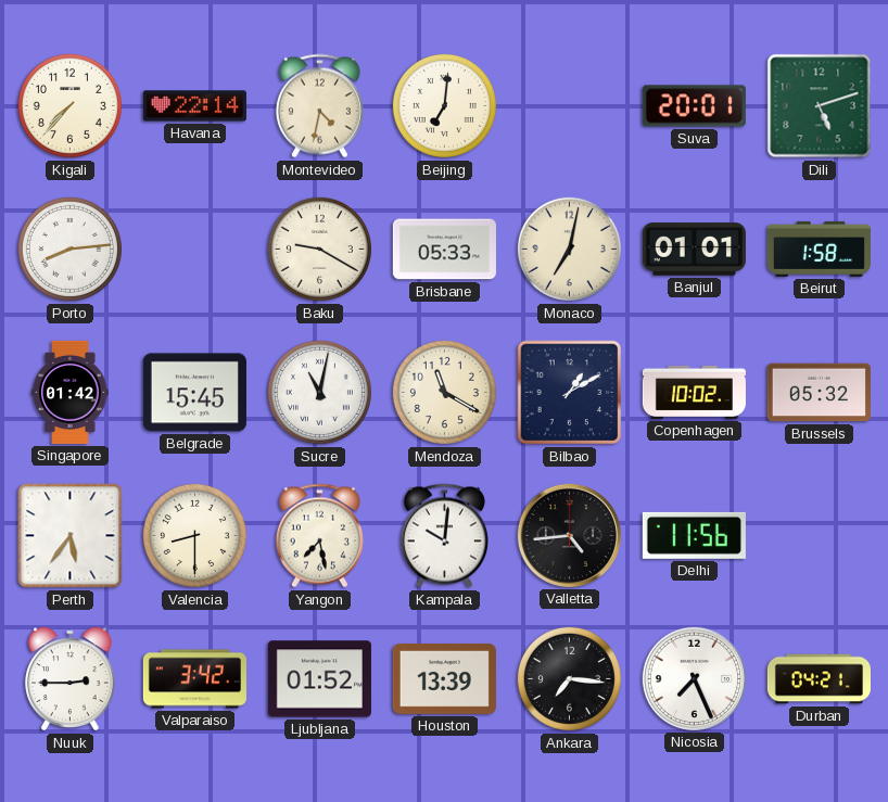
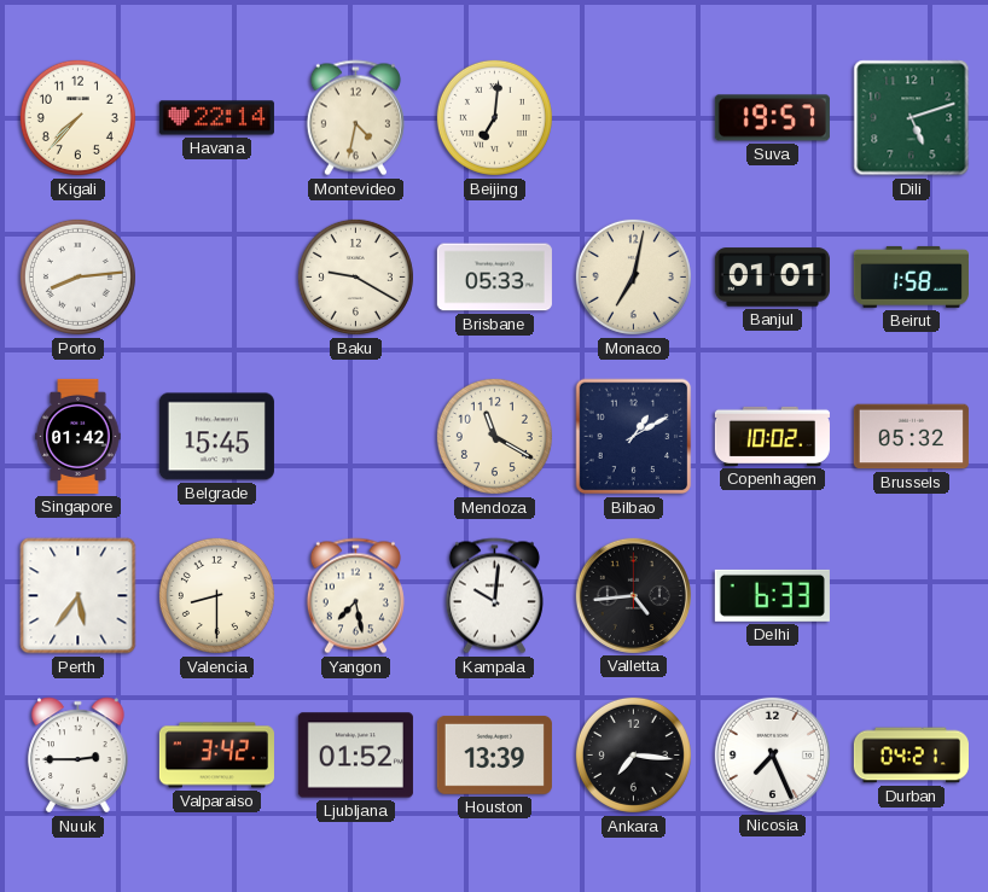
Suva: 20:01 -> 19:57
Sucre: 11:02 -> none
Delhi: 11:56 -> 6:33
